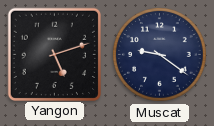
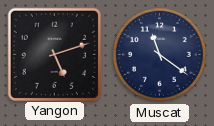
Muscat: 9:21 -> 11:21
